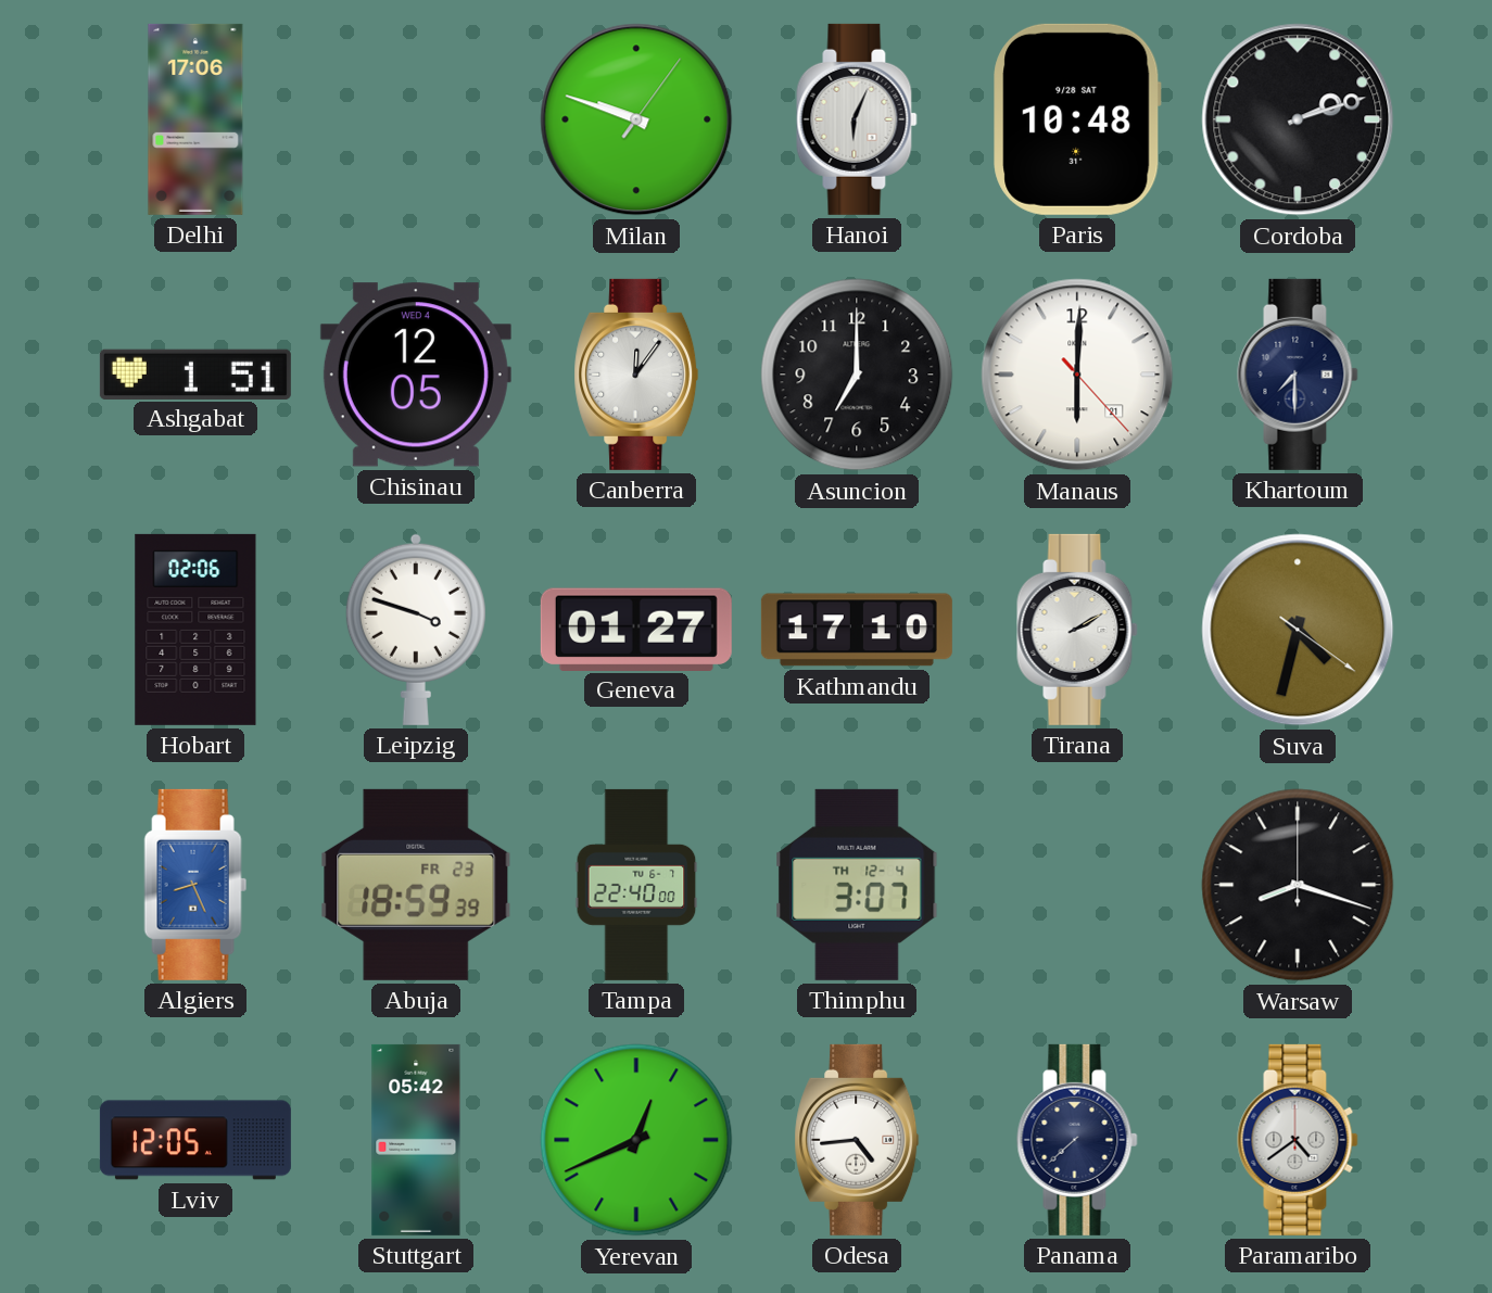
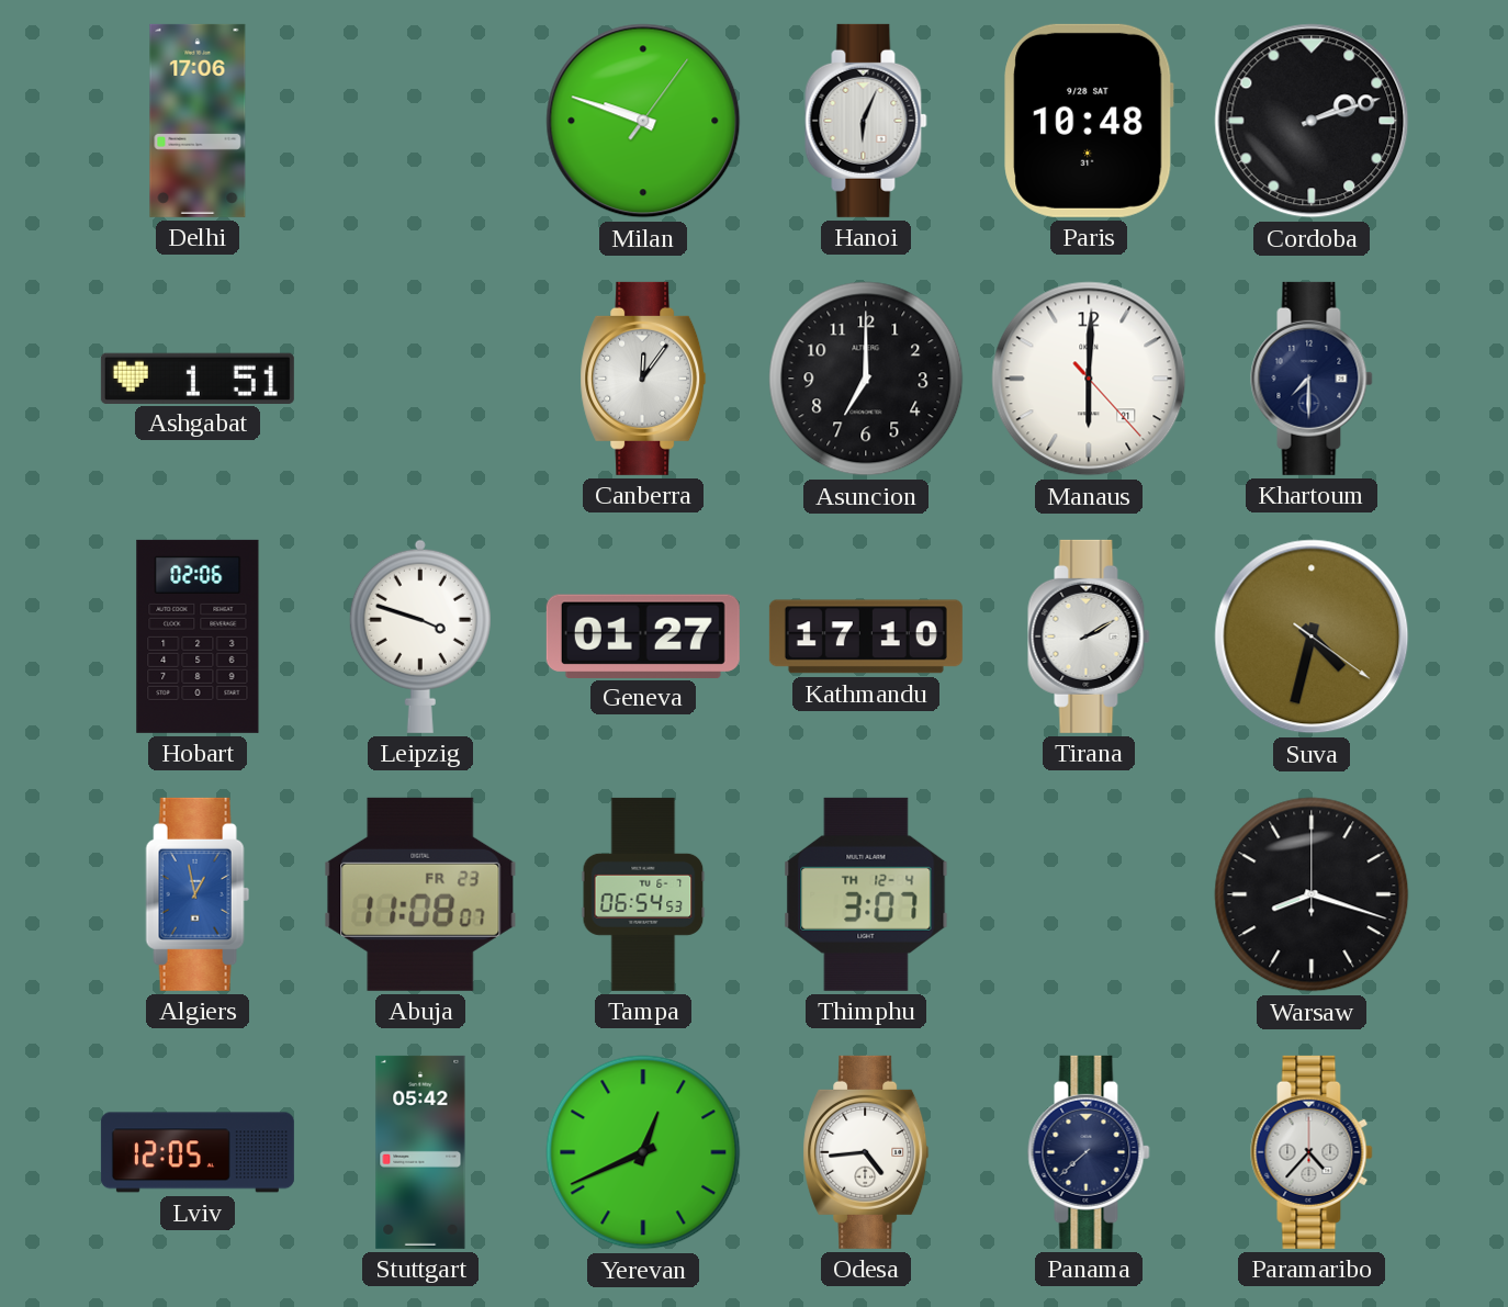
Chisinau: 12:05 -> none
Algiers: 8:26 -> 12:58
Abuja: 18:59 -> 11:08
Tampa: 22:40 -> 06:54
Paramaribo: 4:39 -> 4:37
